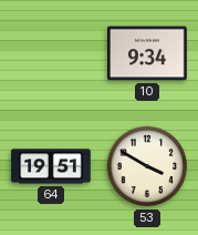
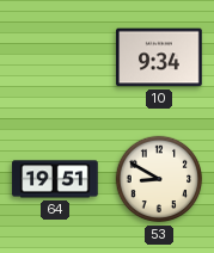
53: 3:50 -> 8:50
